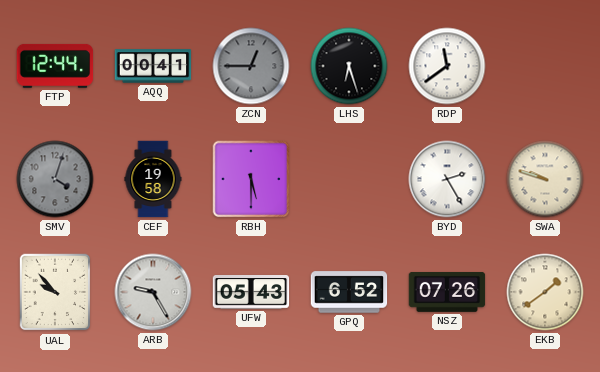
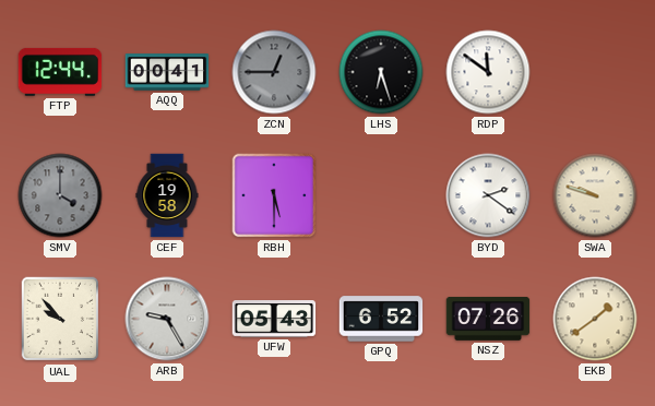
RDP: 11:39 -> 11:51
SMV: 4:03 -> 4:00
BYD: 2:25 -> 2:21
